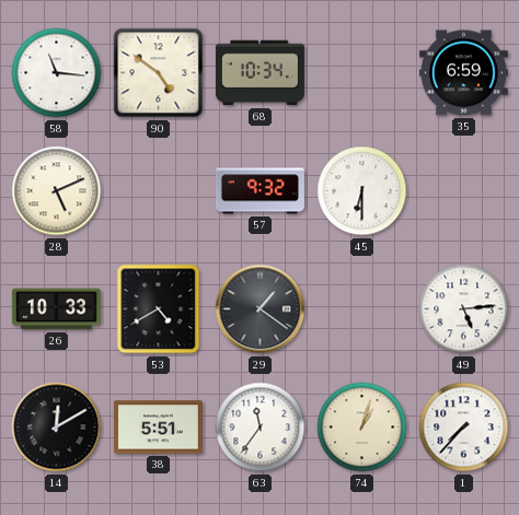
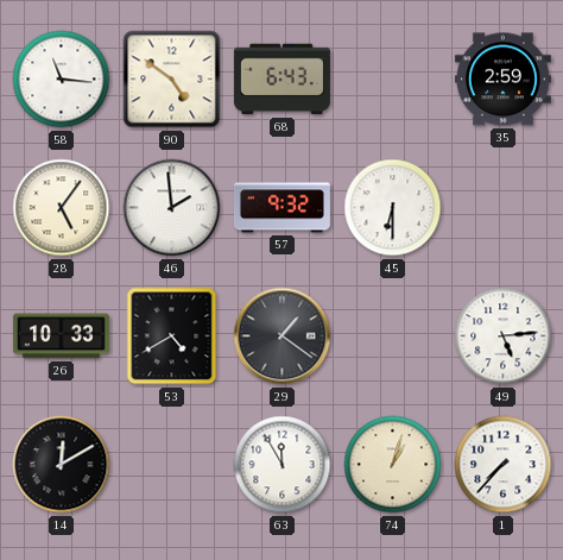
68: 10:34 -> 6:43
35: 6:59 -> 2:59
28: 5:11 -> 5:06
46: none -> 1:59
38: 5:51 -> none
63: 11:36 -> 11:55
